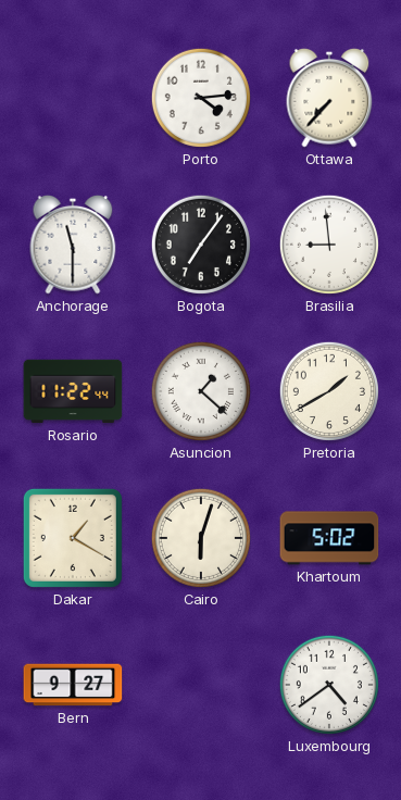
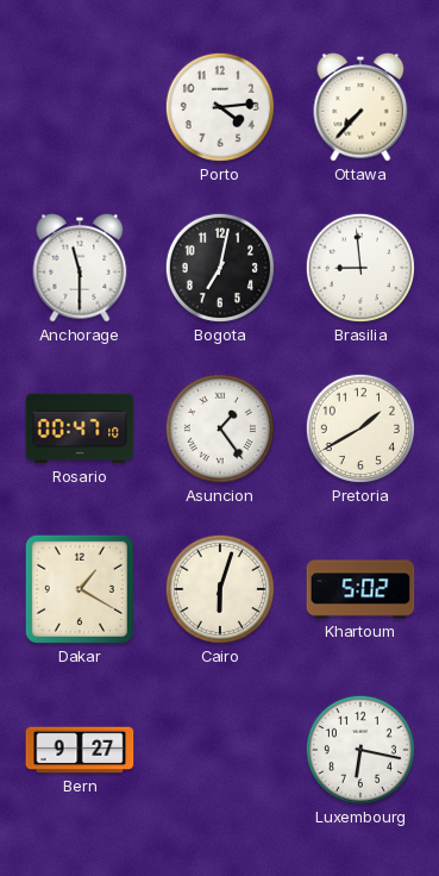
Bogota: 7:06 -> 7:02
Rosario: 11:22 -> 00:47
Asuncion: 1:22 -> 1:24
Luxembourg: 4:39 -> 6:17
